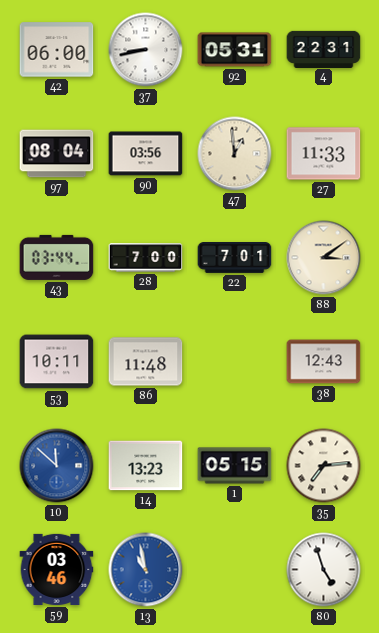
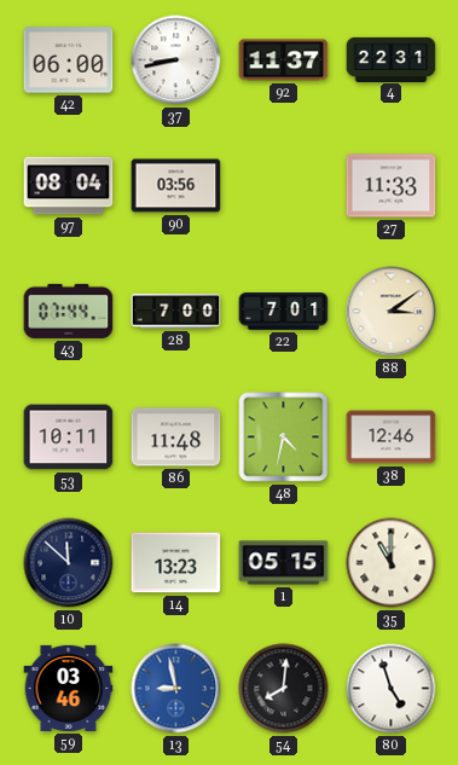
92: 05:31 -> 11:37
47: 12:59 -> none
43: 03:44 -> 07:44
48: none -> 4:32
38: 12:43 -> 12:46
10 dial: blue -> navy
35: 7:14 -> 11:00
13: 10:58 -> 8:58
54: none -> 8:01
